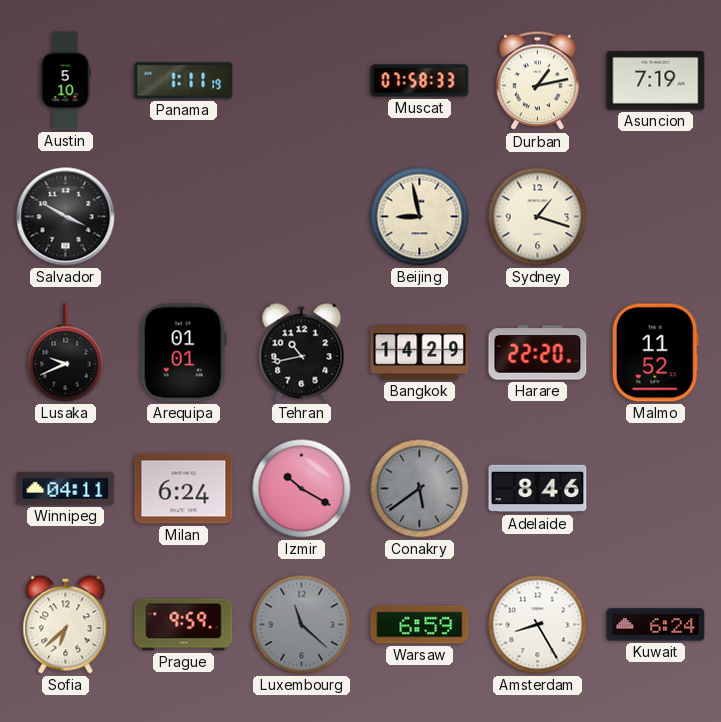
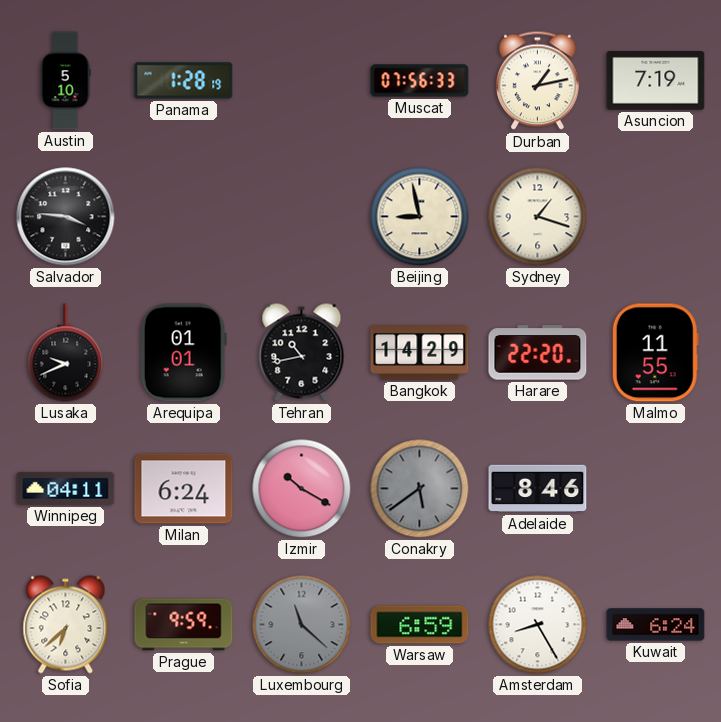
Panama: 1:11 -> 1:28
Muscat: 07:58 -> 07:56
Salvador: 3:50 -> 3:46
Malmo: 11:52 -> 11:55
